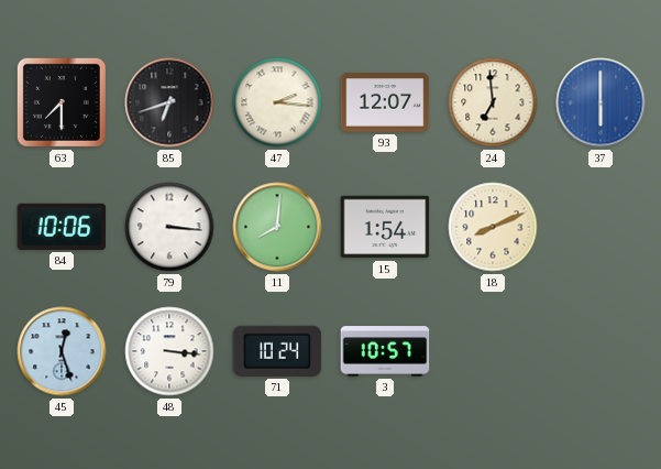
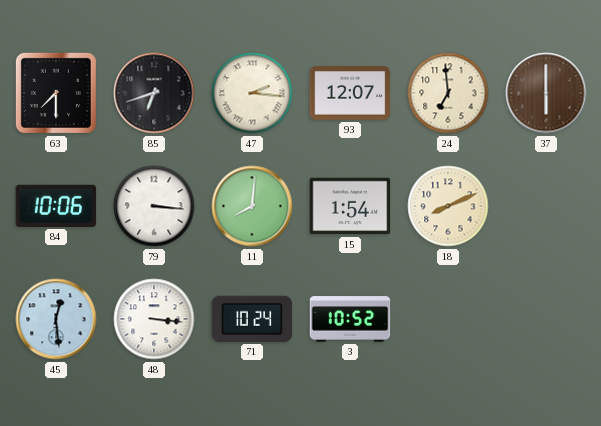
37 dial: blue -> brown
45: 12:27 -> 12:29
3: 10:57 -> 10:52
